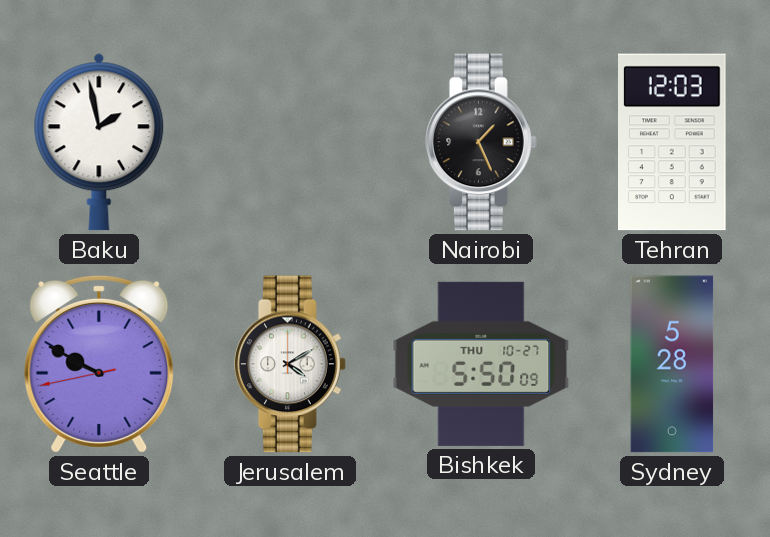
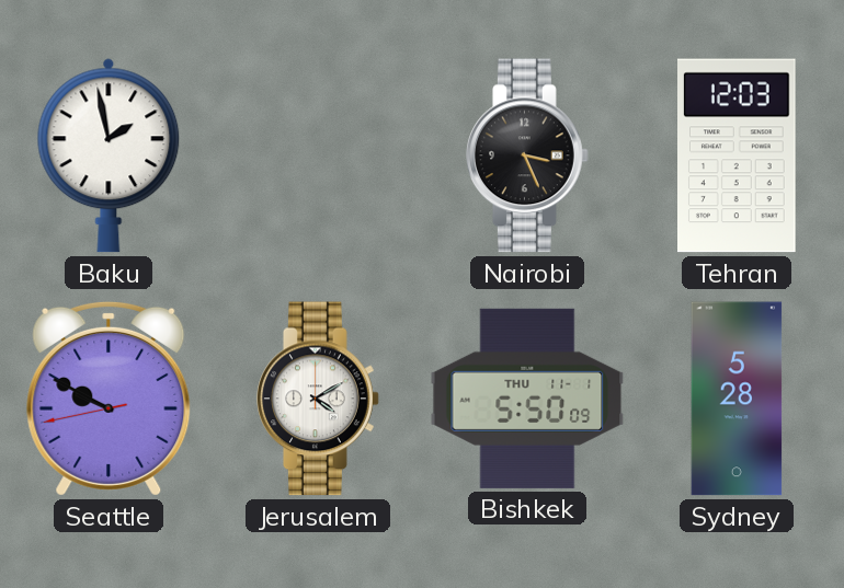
Nairobi: 1:26 -> 3:26
Bishkek date: THU 10-27 -> THU 11-1
